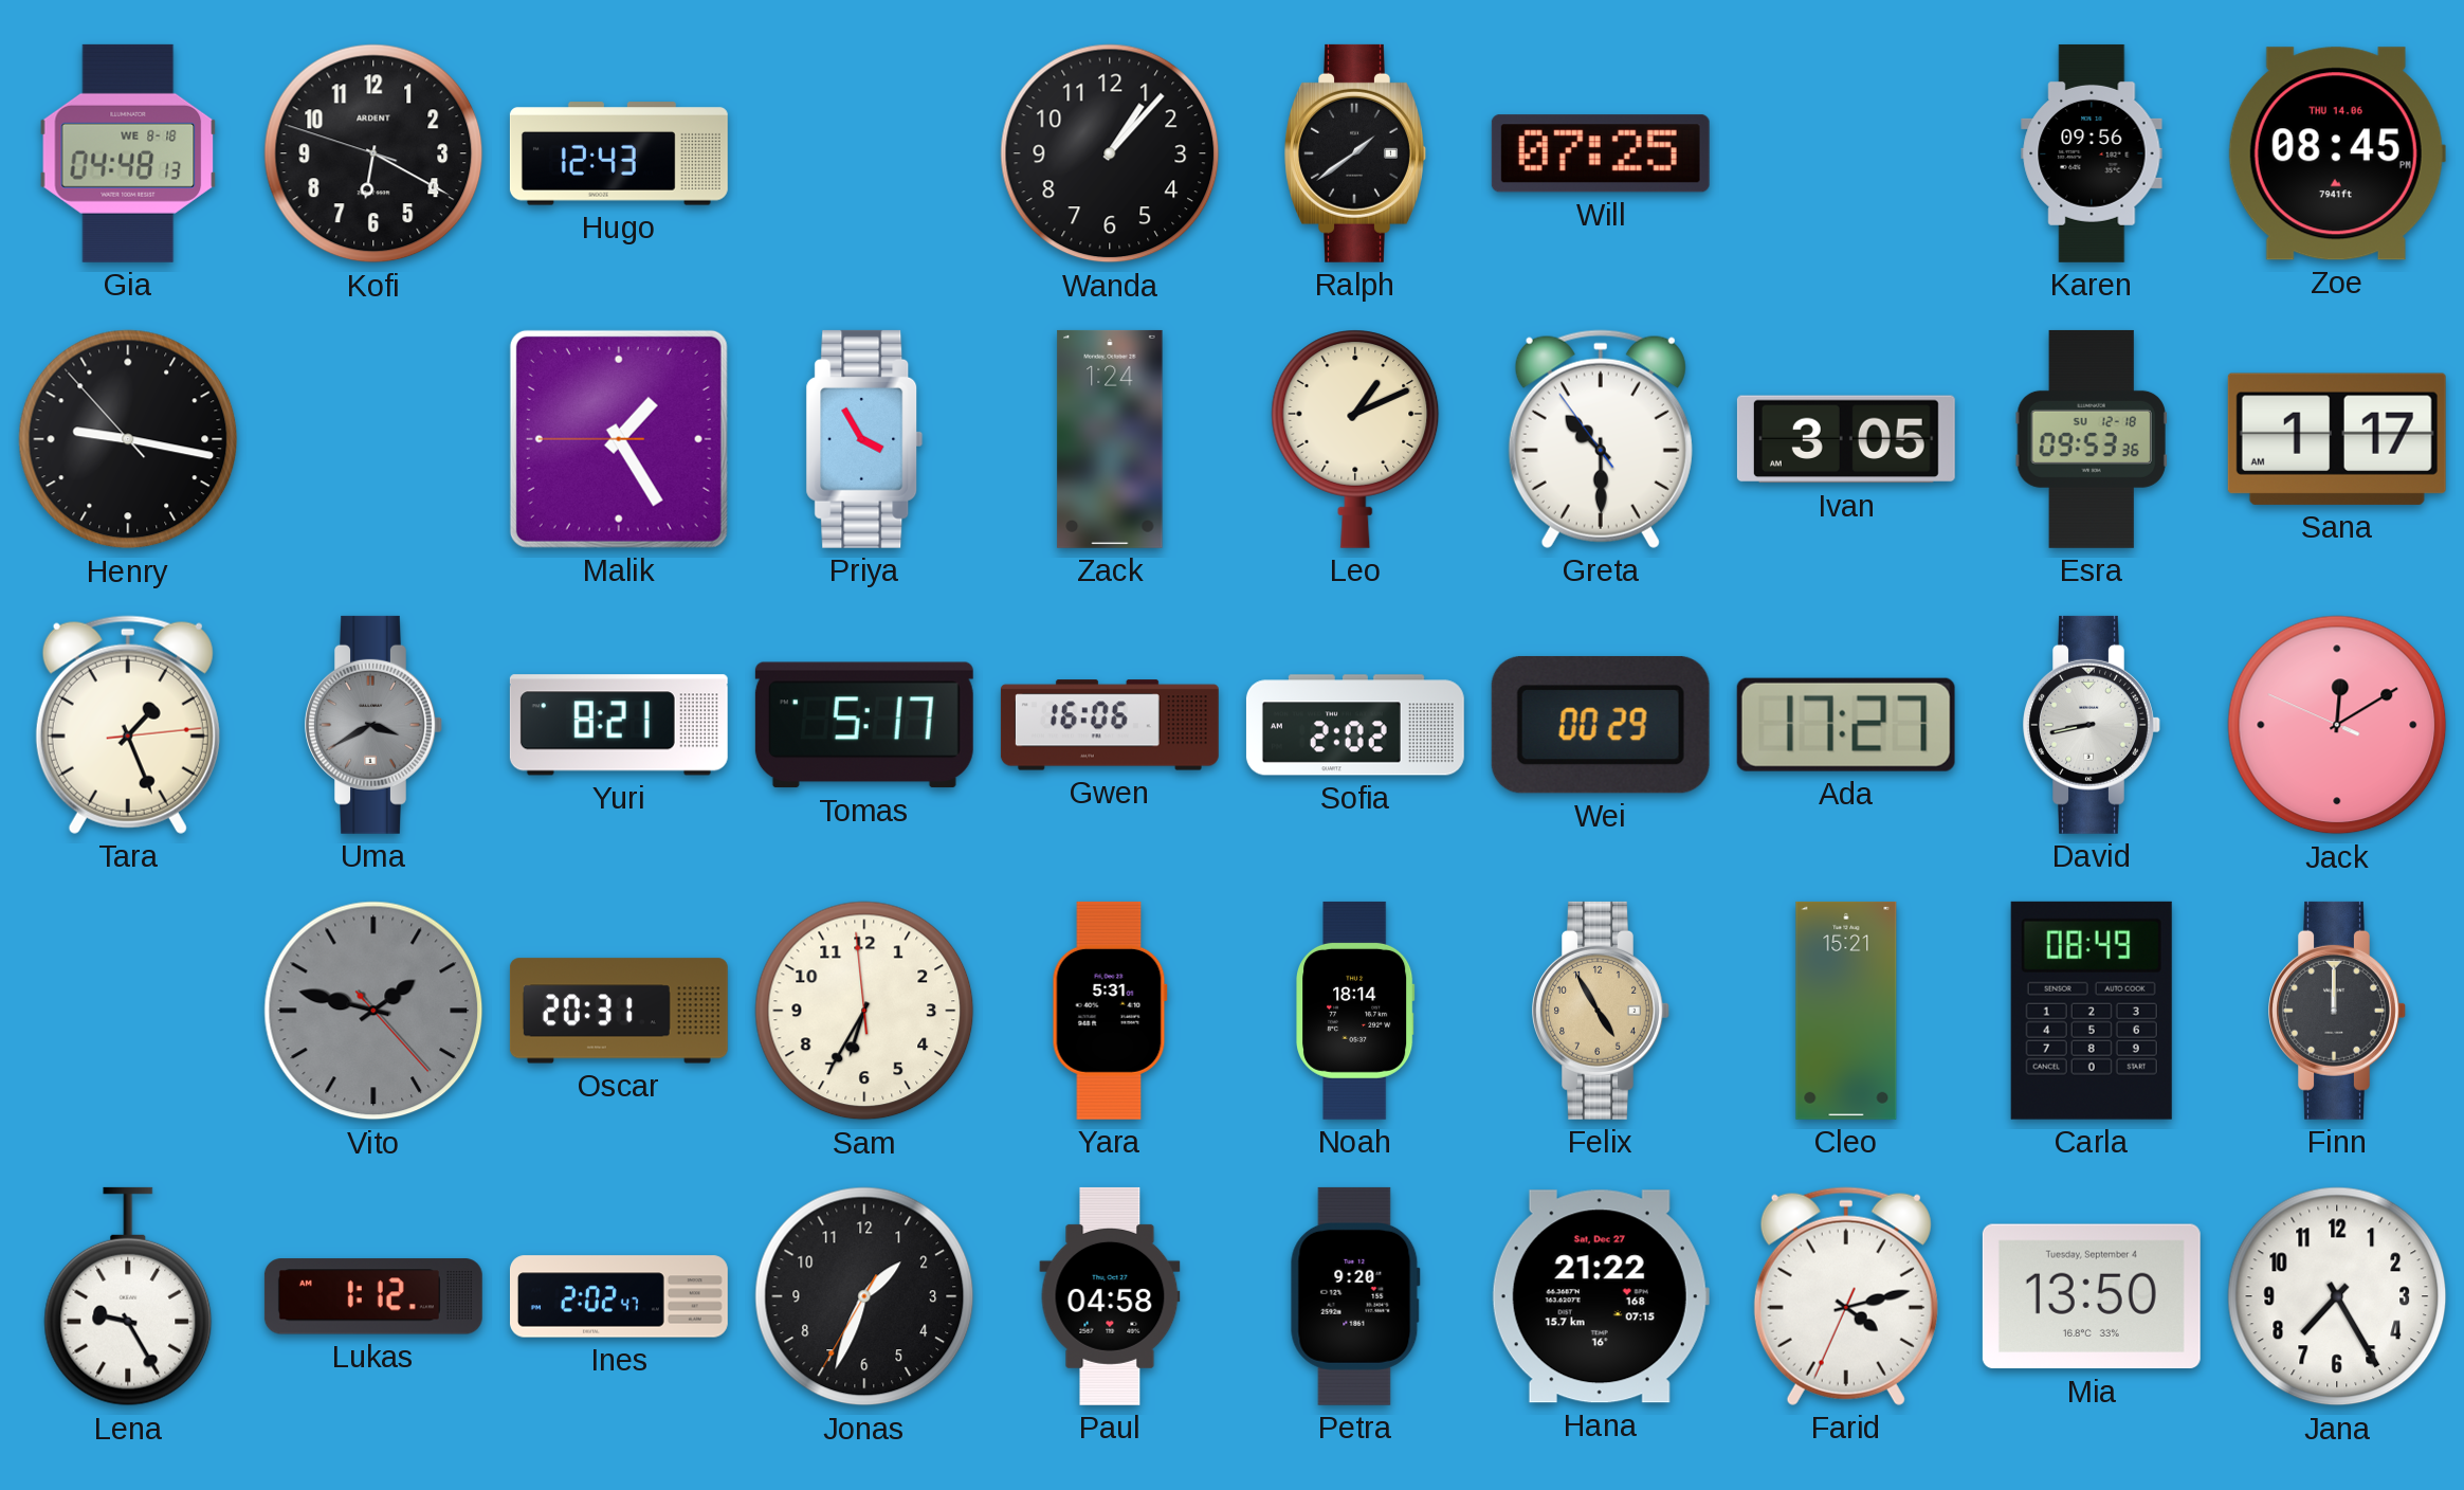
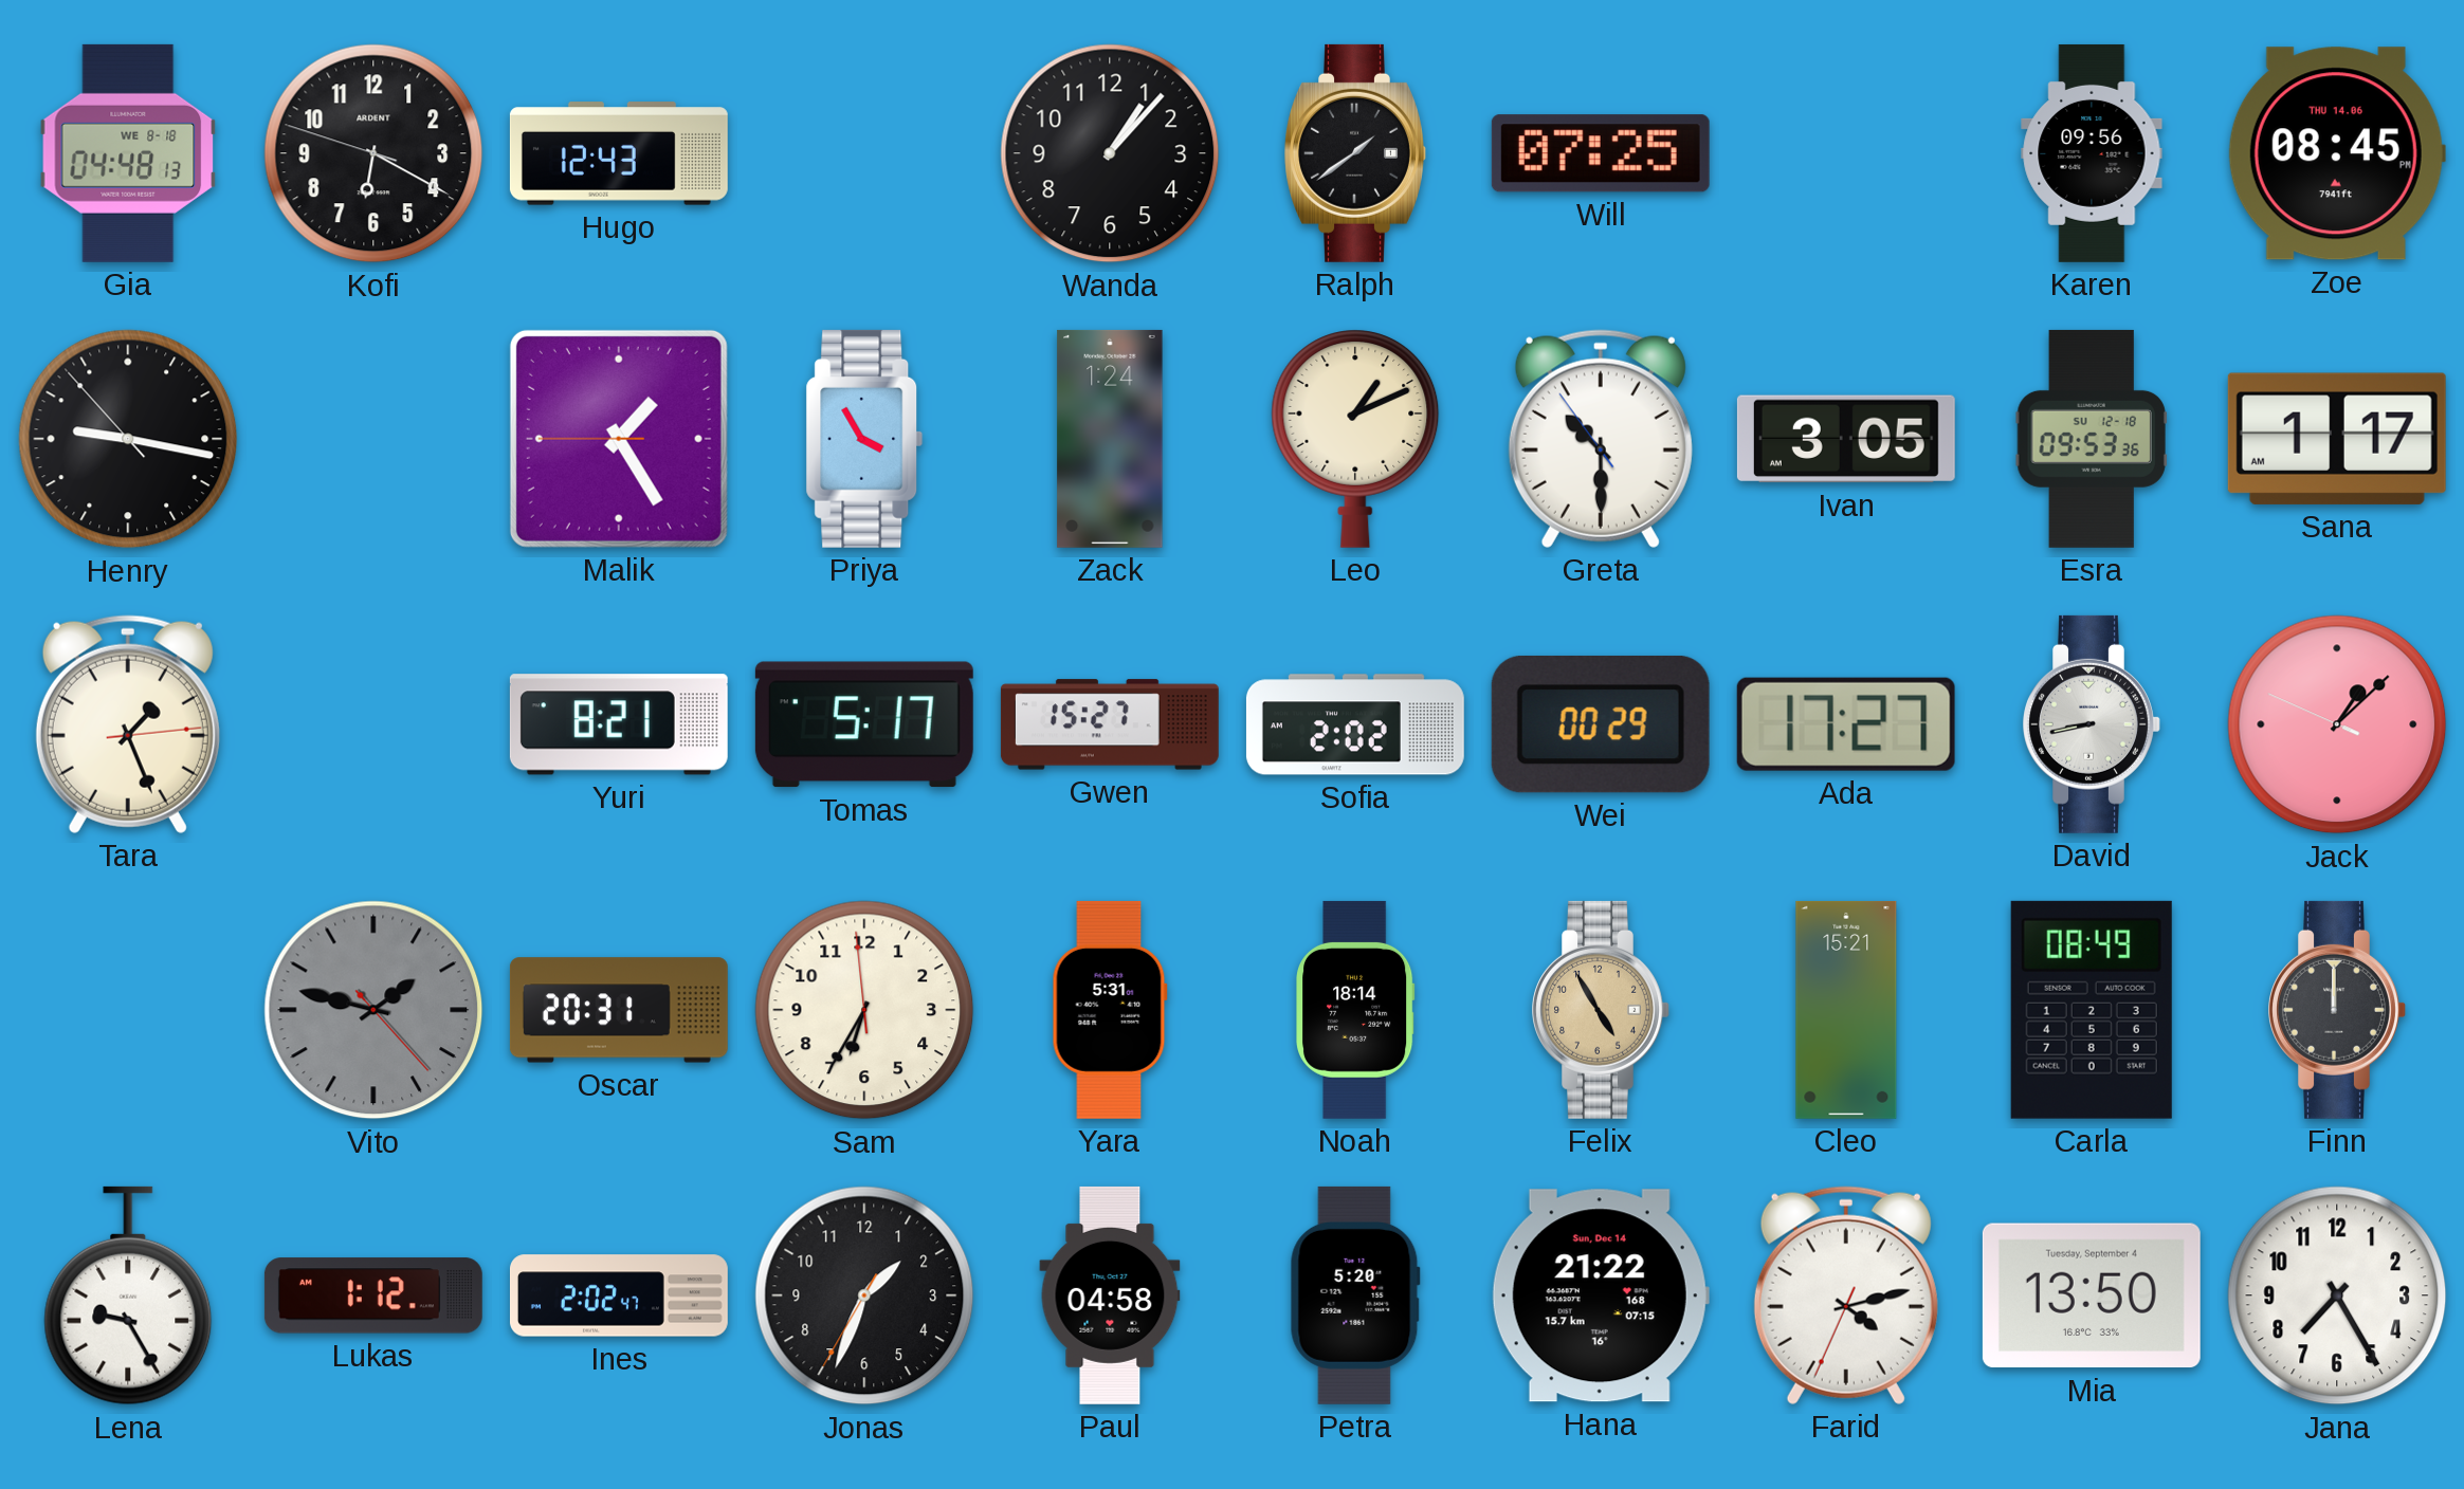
Uma: 3:40 -> none
Gwen: 16:06 -> 15:27
Jack: 12:09 -> 1:07
Petra: 9:20 -> 5:20
Hana date: Sat, Dec 27 -> Sun, Dec 14
